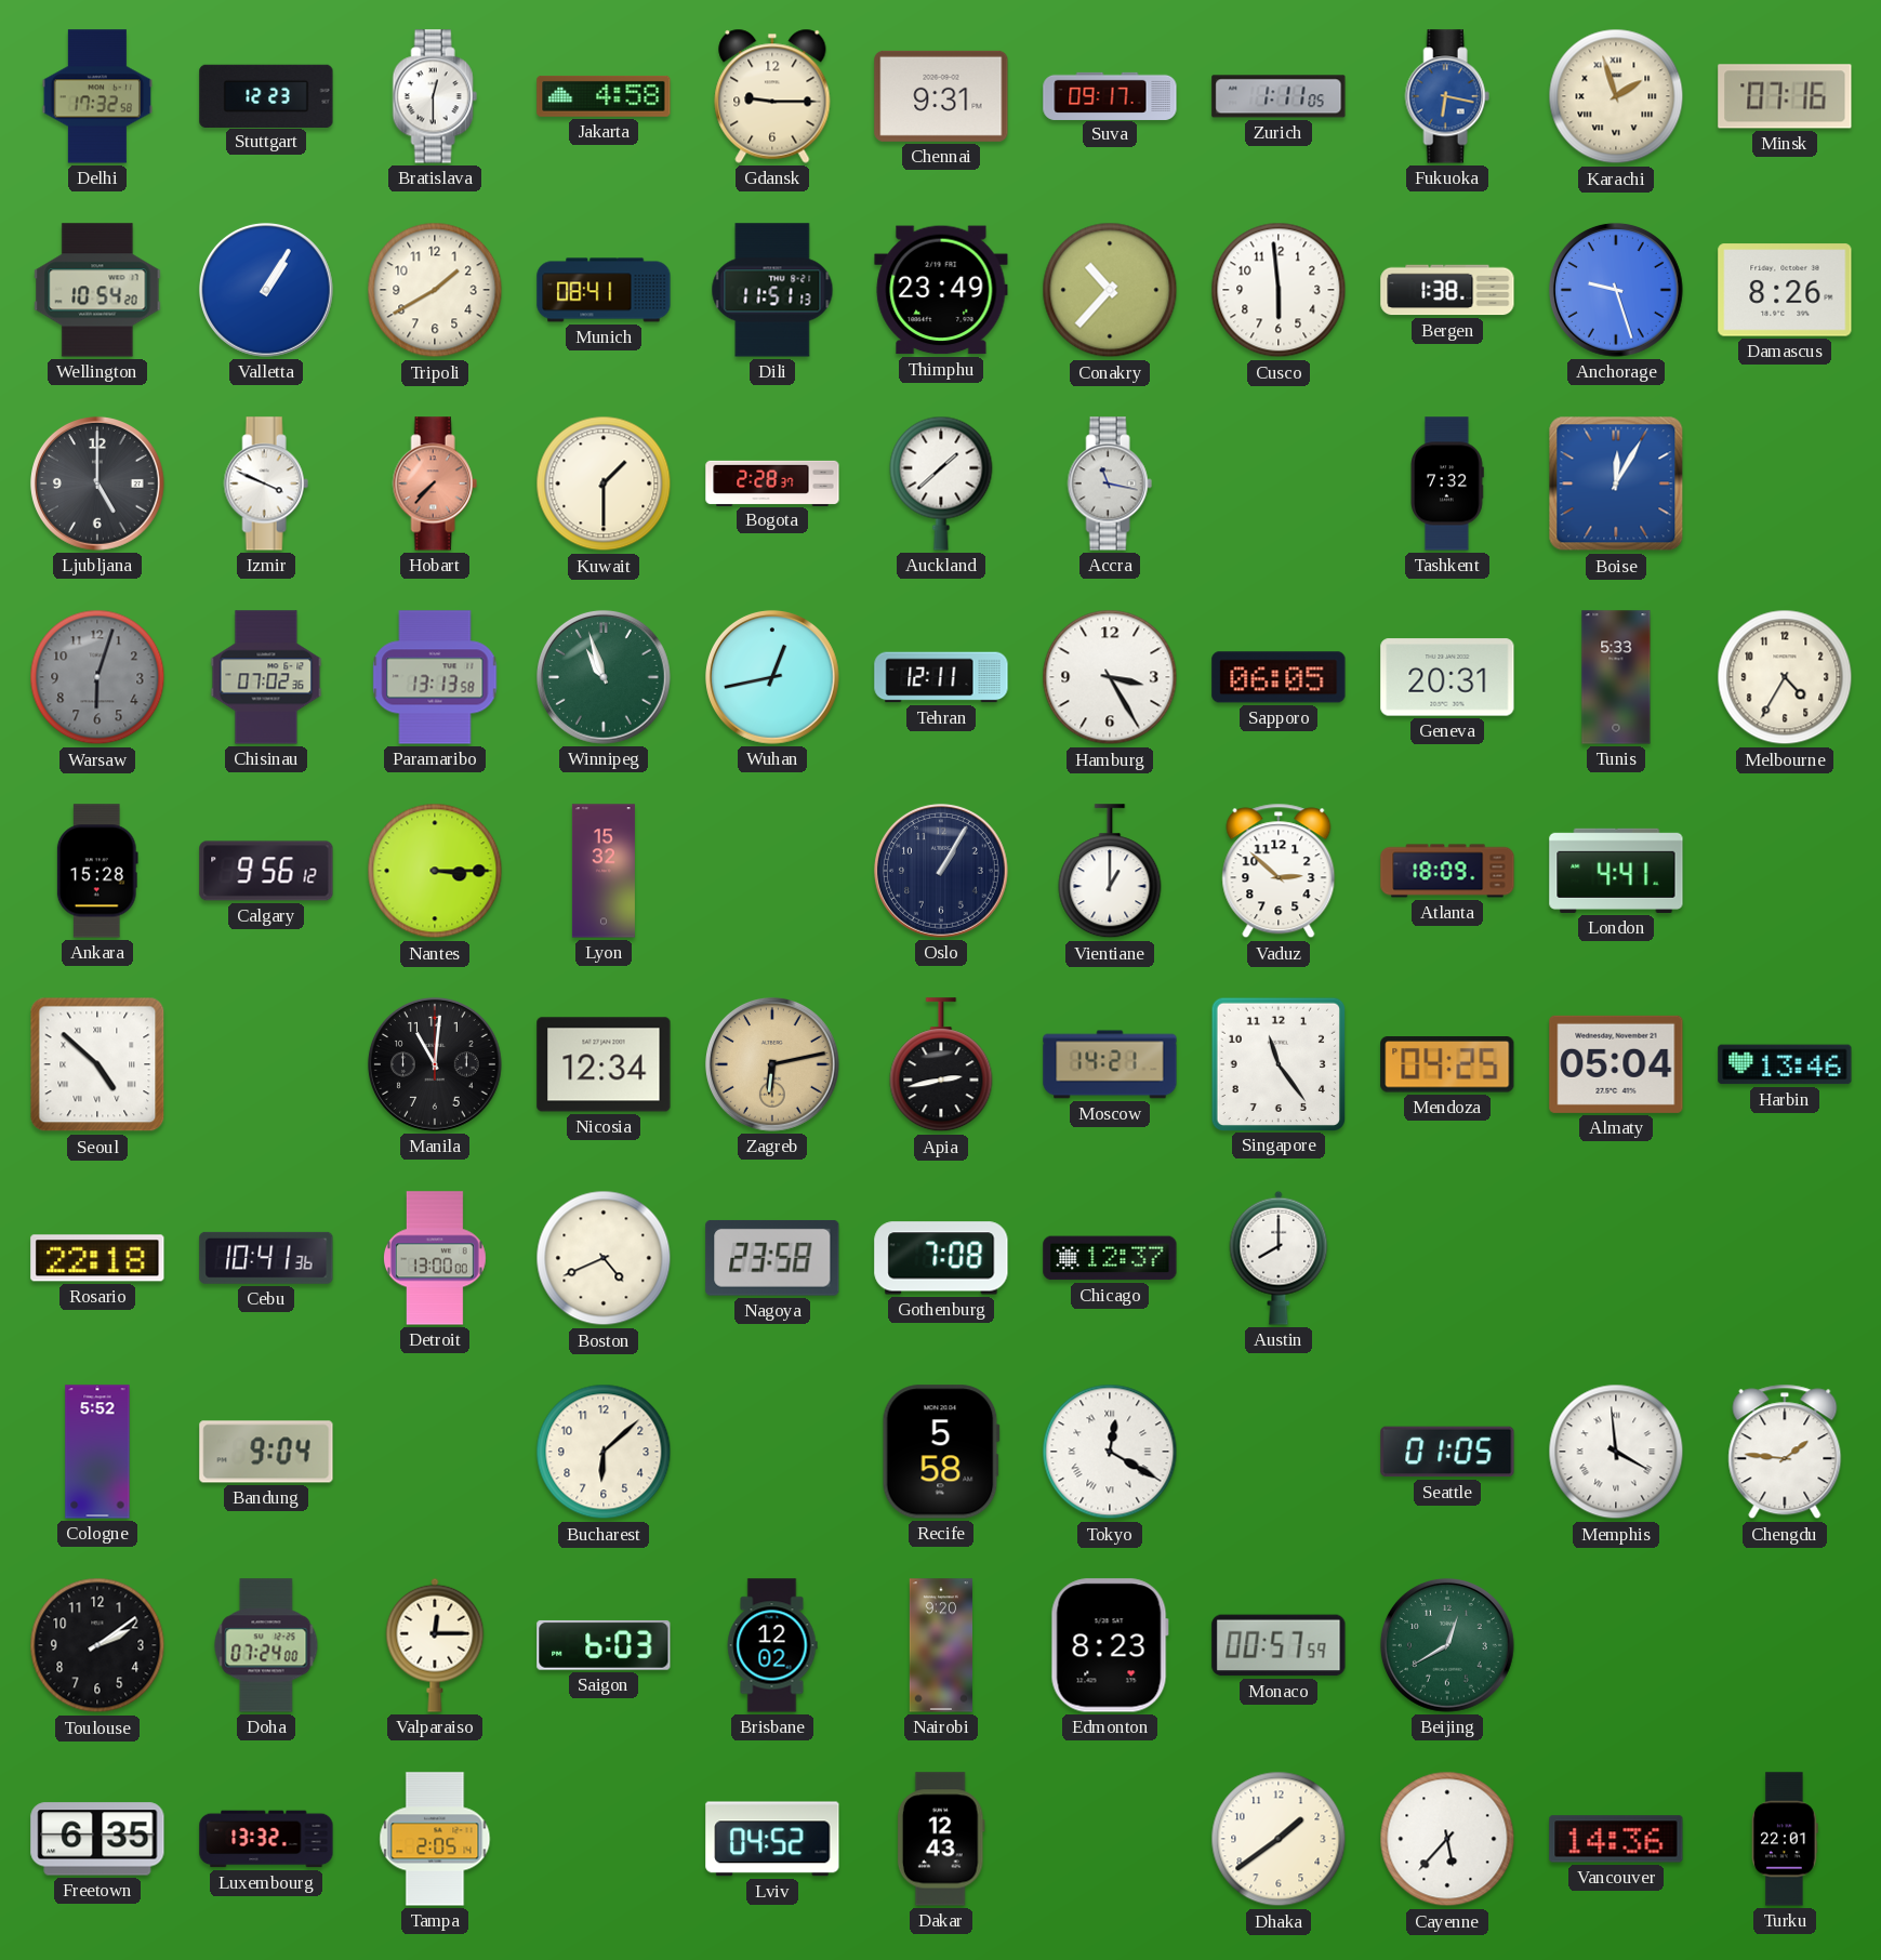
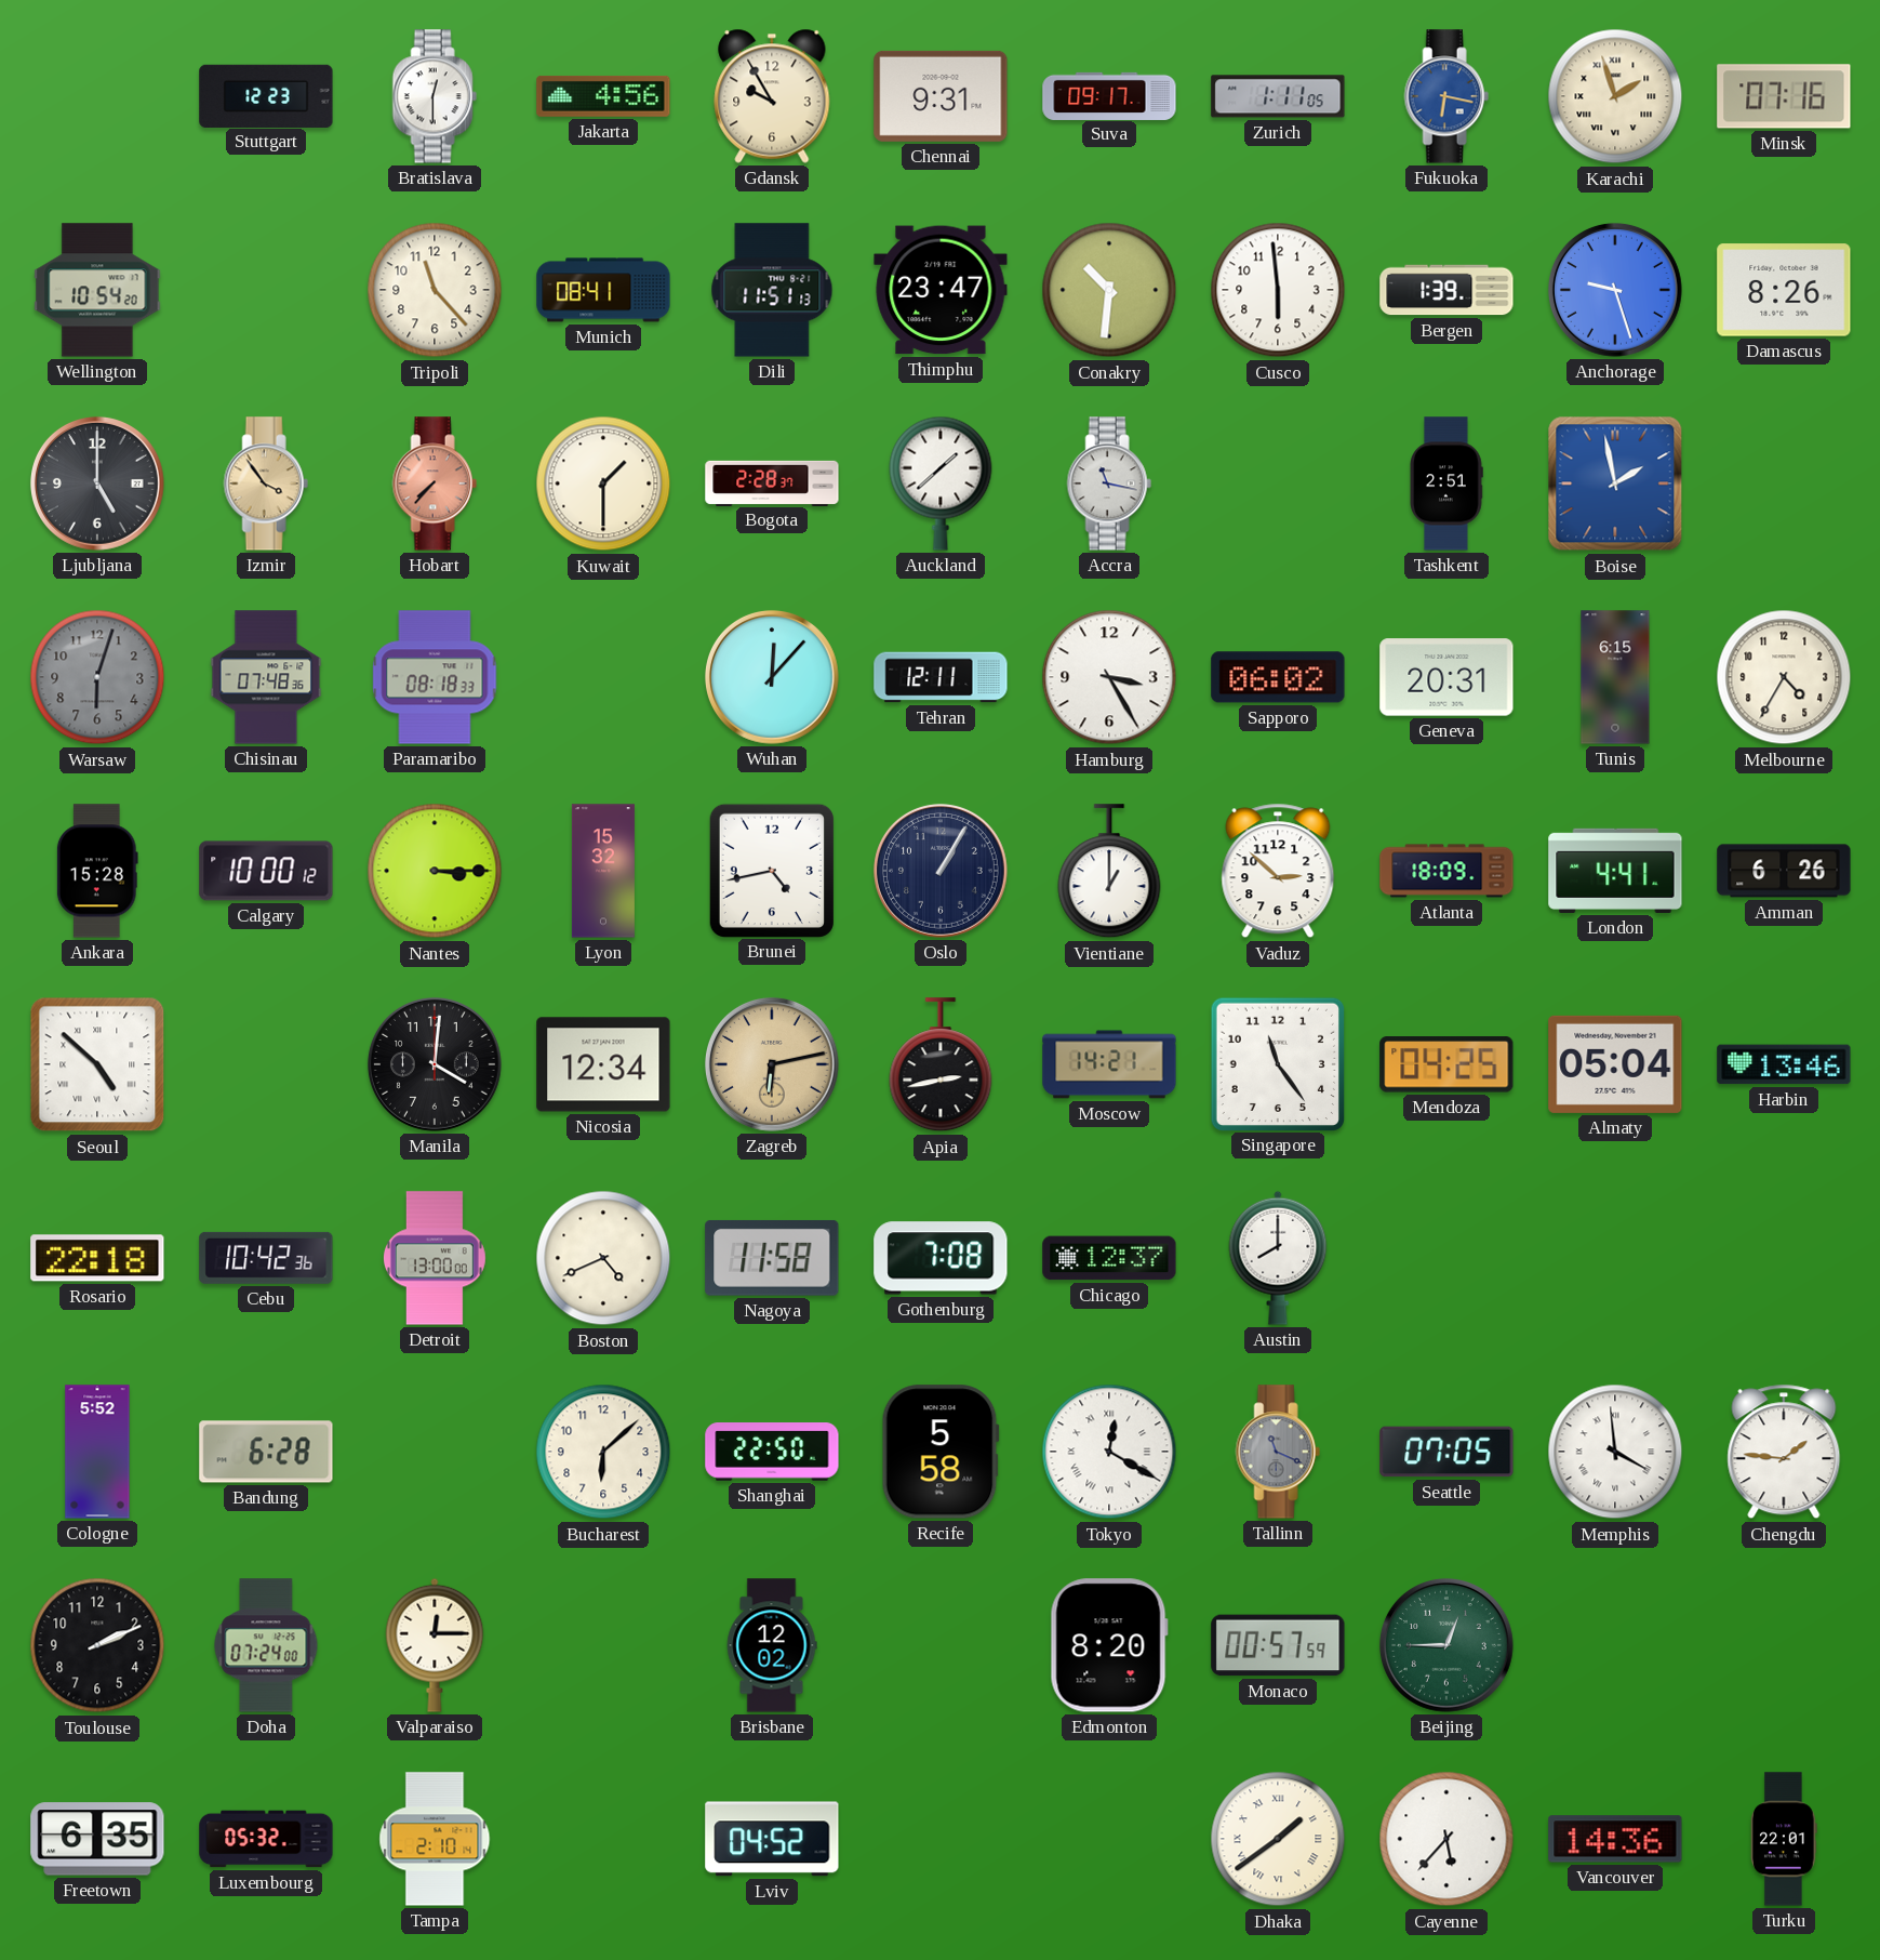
Delhi: 17:32 -> none
Jakarta: 4:58 -> 4:56
Gdansk: 9:15 -> 9:55
Valletta: 1:05 -> none
Tripoli: 1:40 -> 11:23
Thimphu: 23:49 -> 23:47
Conakry: 10:37 -> 10:31
Bergen: 1:38 -> 1:39
Izmir: 3:49 -> 3:54
Izmir dial: white -> champagne
Tashkent: 7:32 -> 2:51
Boise: 12:05 -> 1:58
Chisinau: 07:02 -> 07:48
Paramaribo: 13:13 -> 08:18
Winnipeg: 10:57 -> none
Wuhan: 12:43 -> 12:07
Sapporo: 06:05 -> 06:02
Tunis: 5:33 -> 6:15
Calgary: 9:56 -> 10:00
Brunei: none -> 4:43
Amman: none -> 6:26
Manila: 11:01 -> 4:01
Cebu: 10:41 -> 10:42
Nagoya: 23:58 -> 11:58
Bandung: 9:04 -> 6:28
Shanghai: none -> 22:50
Tallinn: none -> 11:19
Seattle: 01:05 -> 07:05
Toulouse: 2:09 -> 2:11
Saigon: 6:03 -> none
Nairobi: 9:20 -> none
Edmonton: 8:23 -> 8:20
Beijing: 12:40 -> 12:45
Luxembourg: 13:32 -> 05:32
Tampa: 2:05 -> 2:10
Dakar: 12:43 -> none
Dhaka numerals: Arabic -> Roman
